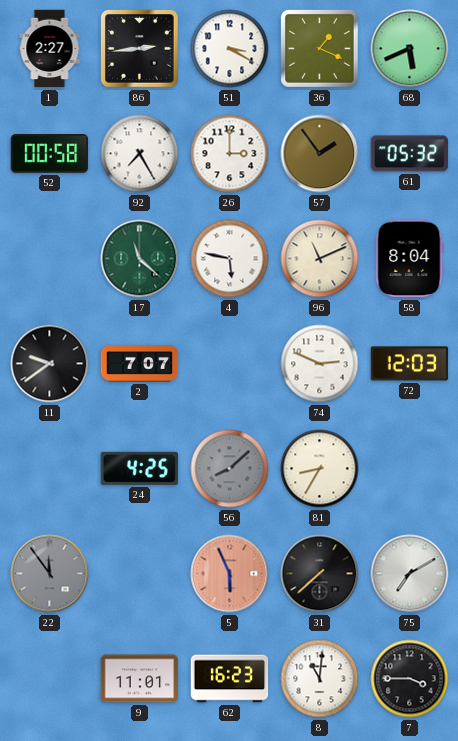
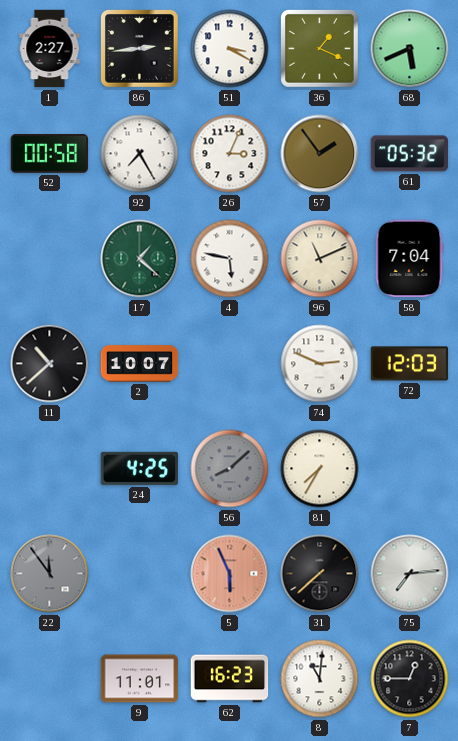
26: 3:00 -> 3:04
17: 11:22 -> 1:22
58: 8:04 -> 7:04
11: 9:39 -> 10:38
2: 7:07 -> 10:07
81: 8:35 -> 7:35
75: 7:10 -> 7:14
7: 3:45 -> 12:45
